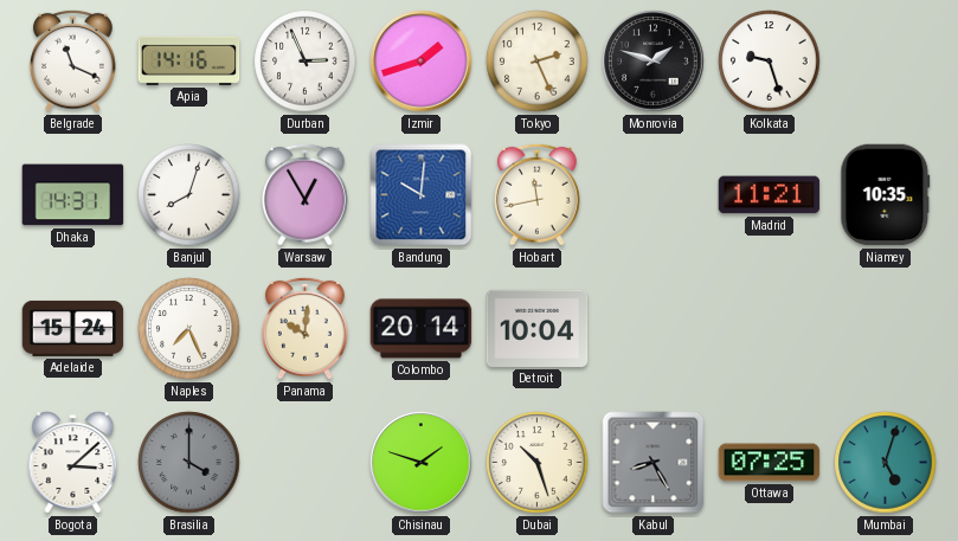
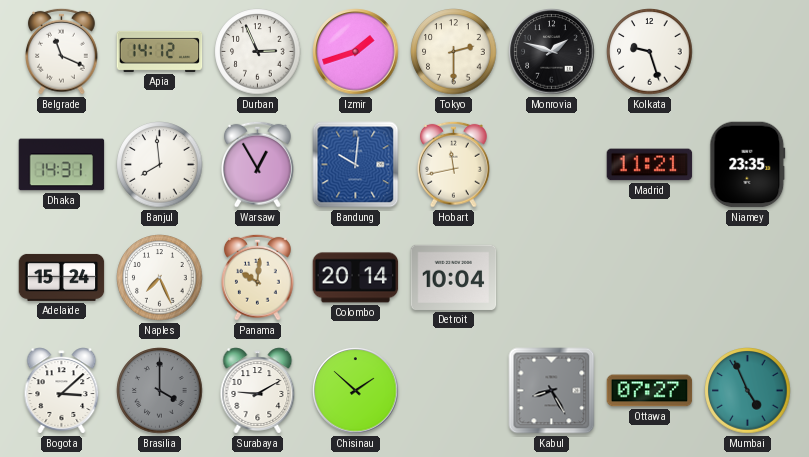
Apia: 14:16 -> 14:12
Tokyo: 2:26 -> 2:30
Banjul: 8:03 -> 7:59
Niamey: 10:35 -> 23:35
Surabaya: none -> 9:10
Chisinau: 1:48 -> 1:52
Dubai: 10:27 -> none
Ottawa: 07:25 -> 07:27
Mumbai: 5:03 -> 4:56
